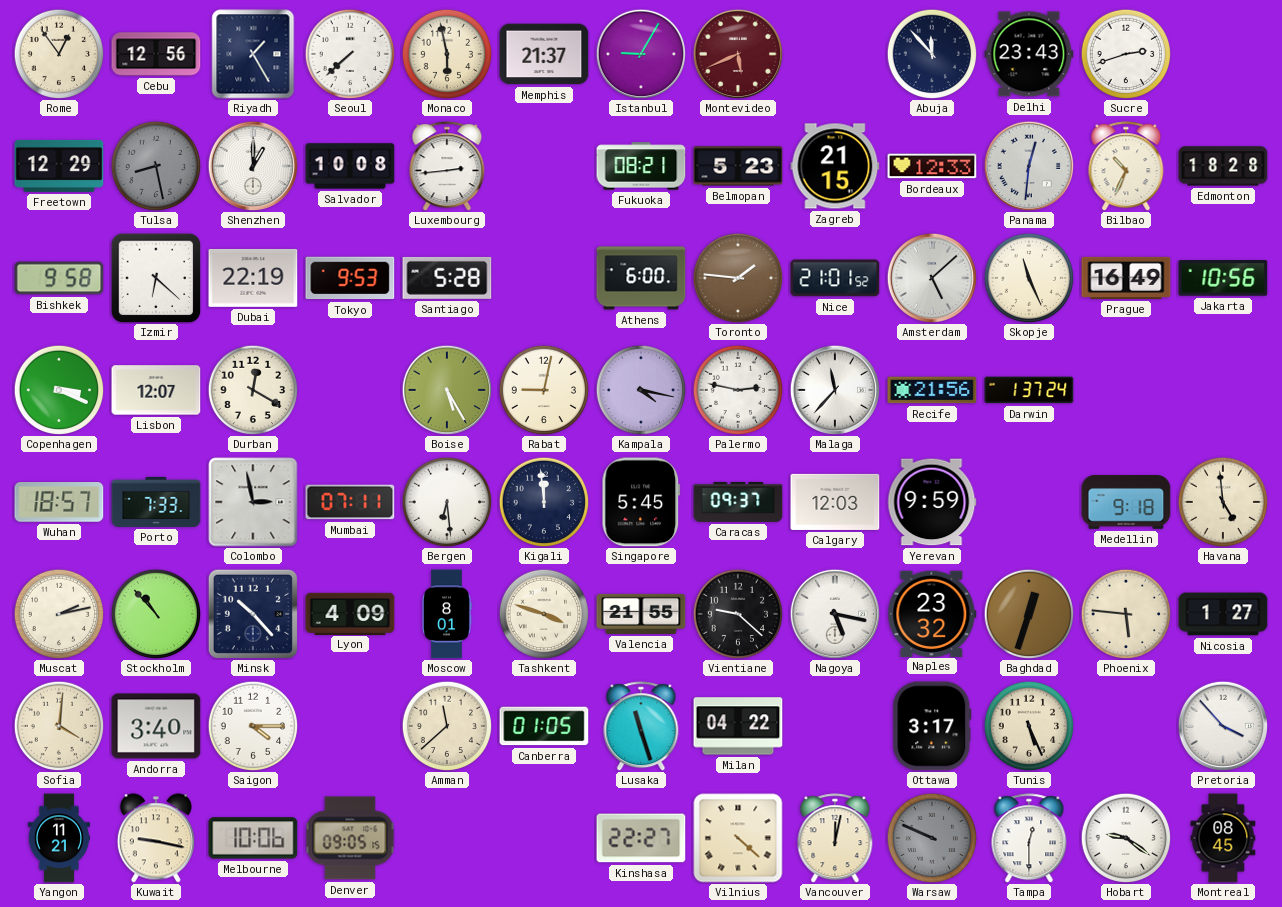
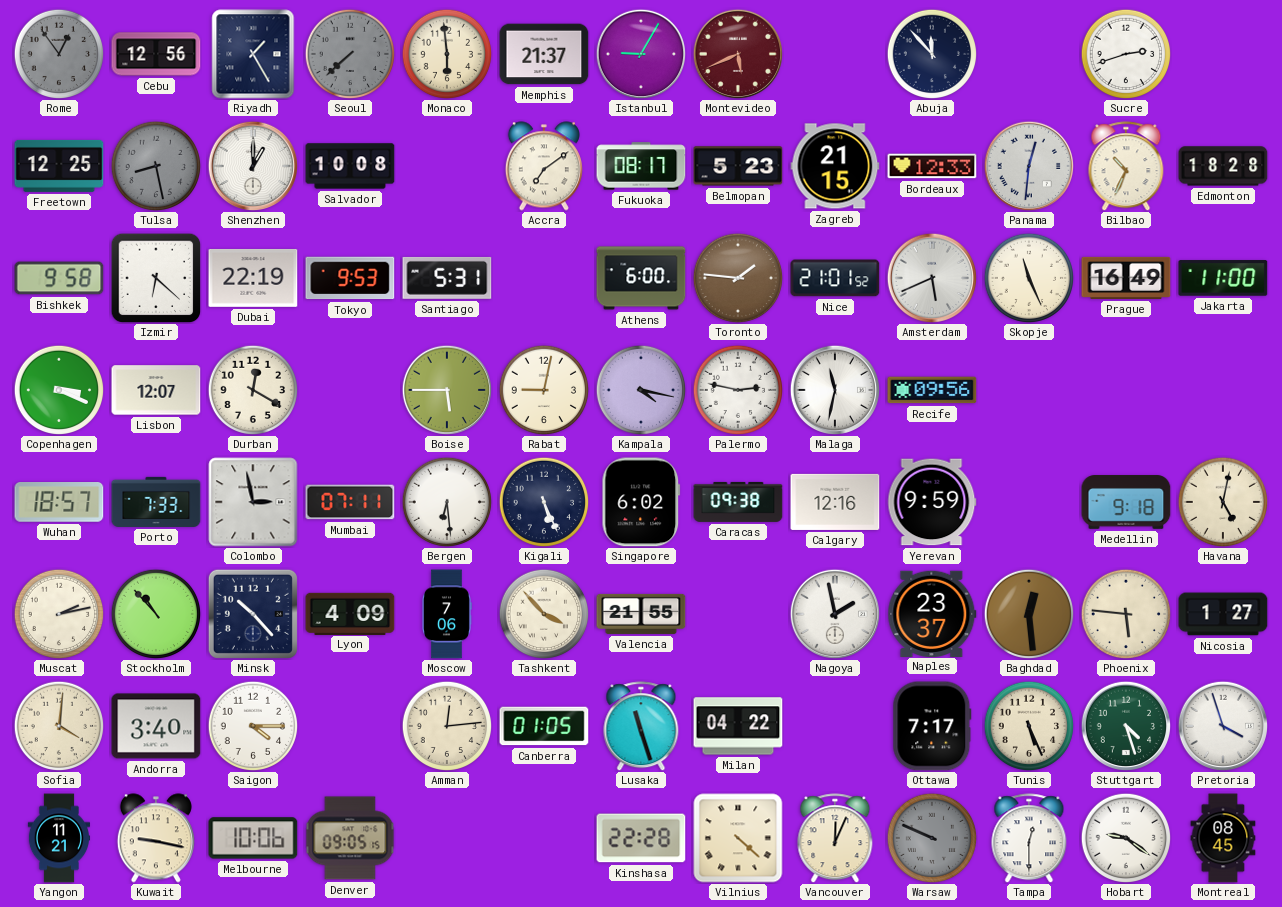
Rome dial: cream -> grey
Seoul dial: white -> grey
Monaco: 5:58 -> 5:59
Delhi: 23:43 -> none
Freetown: 12:29 -> 12:25
Luxembourg: 2:44 -> none
Accra: none -> 7:09
Fukuoka: 08:21 -> 08:17
Santiago: 5:28 -> 5:31
Amsterdam: 5:08 -> 5:41
Jakarta: 10:56 -> 11:00
Boise: 5:25 -> 5:45
Malaga: 11:37 -> 11:32
Recife: 21:56 -> 09:56
Darwin: 1:37 -> none
Kigali: 11:59 -> 5:26
Singapore: 5:45 -> 6:02
Caracas: 09:37 -> 09:38
Calgary: 12:03 -> 12:16
Havana: 4:59 -> 5:02
Moscow: 8:01 -> 7:06
Tashkent: 3:48 -> 3:53
Vientiane: 9:22 -> none
Nagoya: 5:17 -> 1:58
Naples: 23:32 -> 23:37
Baghdad: 12:33 -> 12:29
Amman: 11:38 -> 12:14
Ottawa: 3:17 -> 7:17
Stuttgart: none -> 4:27
Pretoria: 3:53 -> 3:57
Kinshasa: 22:27 -> 22:28
Vancouver: 12:02 -> 12:04
